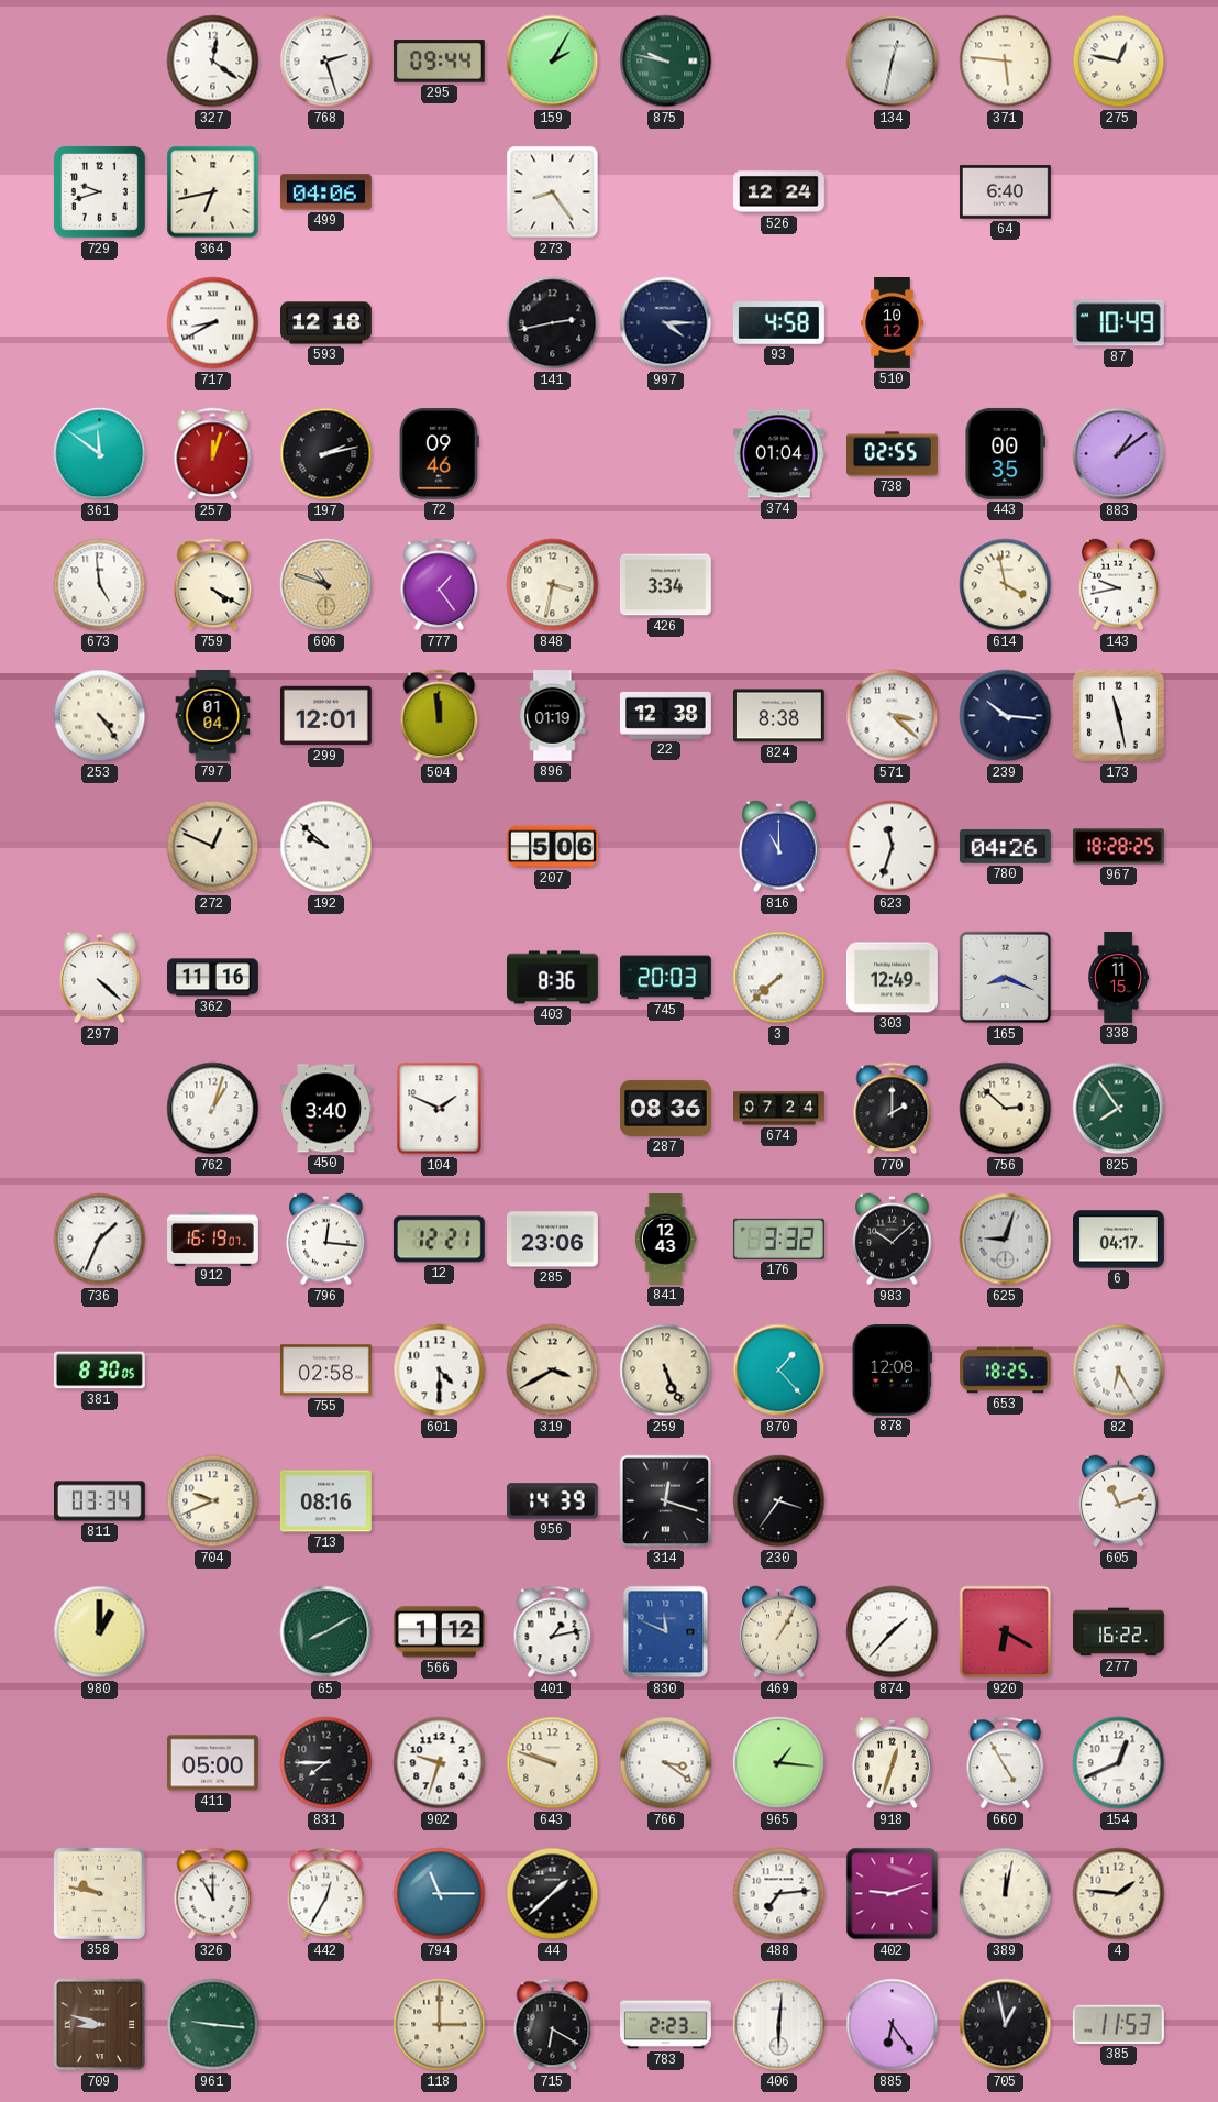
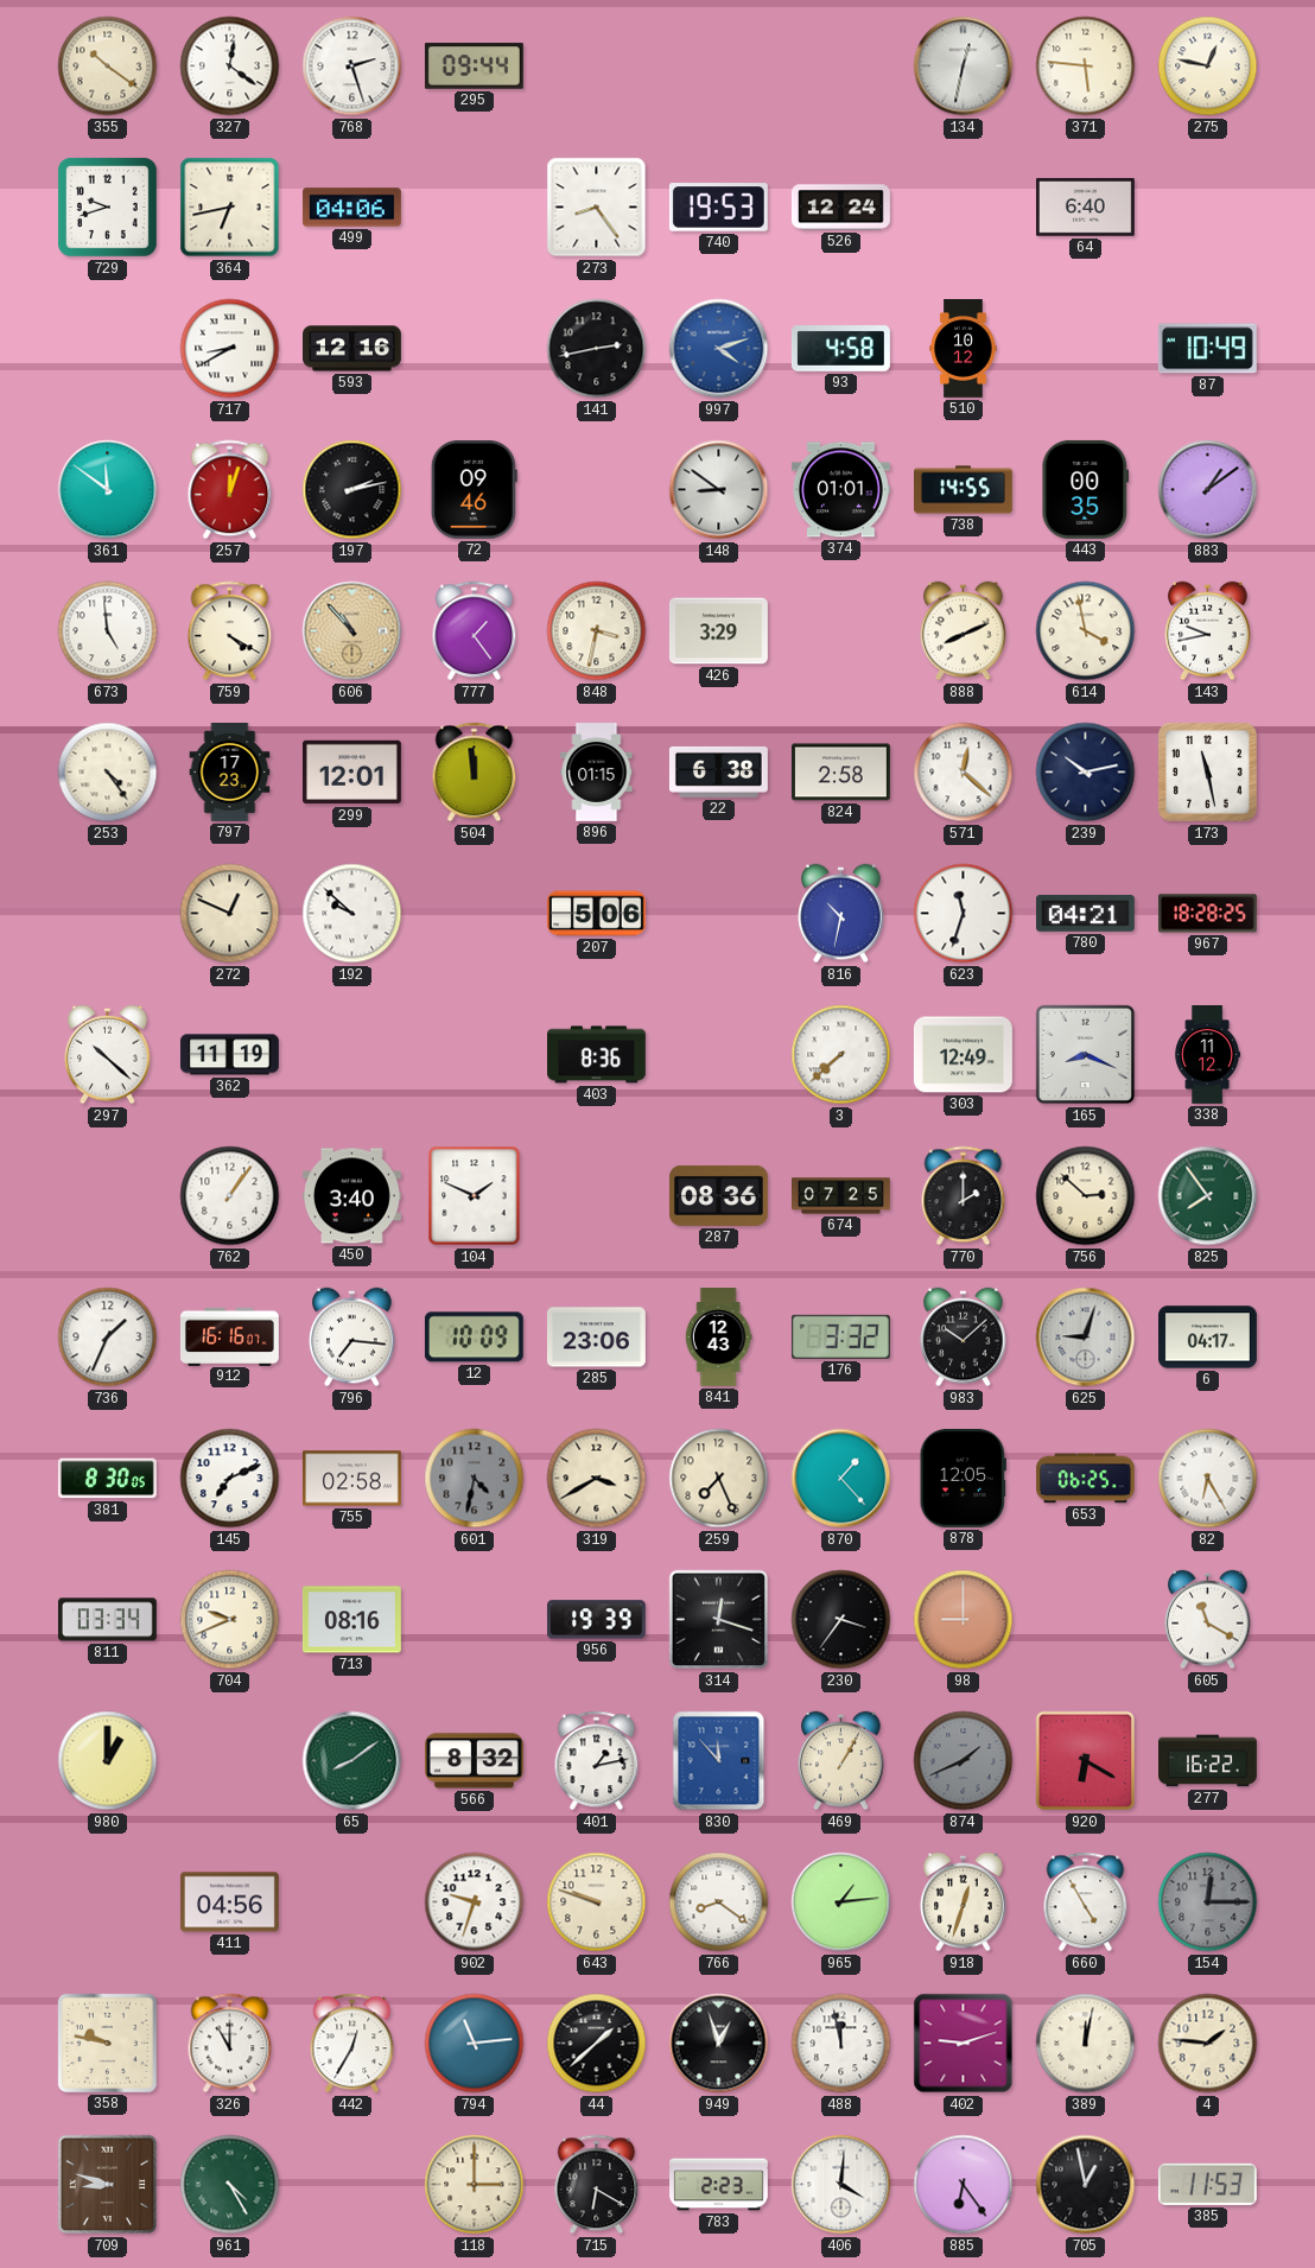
355: none -> 10:21
159: 2:05 -> none
875: 9:47 -> none
740: none -> 19:53
593: 12:18 -> 12:16
997: 4:15 -> 4:12
997 dial: navy -> blue
148: none -> 8:51
374: 01:04 -> 01:01
738: 02:55 -> 14:55
606: 10:48 -> 10:53
426: 3:34 -> 3:29
888: none -> 8:11
797: 01:04 -> 17:23
896: 01:19 -> 01:15
22: 12:38 -> 6:38
824: 8:38 -> 2:58
571: 3:22 -> 12:22
239: 10:16 -> 10:13
816: 11:00 -> 10:32
780: 04:26 -> 04:21
297: 4:22 -> 10:22
362: 11:16 -> 11:19
745: 20:03 -> none
338: 11:15 -> 11:12
762: 1:03 -> 1:06
674: 07:24 -> 07:25
912: 16:19 -> 16:16
796: 12:16 -> 7:16
12: 12:21 -> 10:09
145: none -> 7:11
601: 4:30 -> 4:32
601 dial: white -> grey
259: 5:26 -> 7:26
878: 12:08 -> 12:05
653: 18:25 -> 06:25
956: 14:39 -> 19:39
98: none -> 9:00
605: 11:12 -> 11:20
65: 8:10 -> 8:09
566: 1:12 -> 8:32
830: 11:49 -> 11:53
874: 1:37 -> 1:41
874 dial: white -> grey
411: 05:00 -> 04:56
831: 7:45 -> none
766: 3:21 -> 8:21
965: 1:16 -> 1:14
154: 12:41 -> 12:15
154 dial: white -> grey
794: 11:15 -> 11:14
949: none -> 12:57
488: 7:14 -> 11:58
961: 9:16 -> 4:25
406: 6:01 -> 4:01
